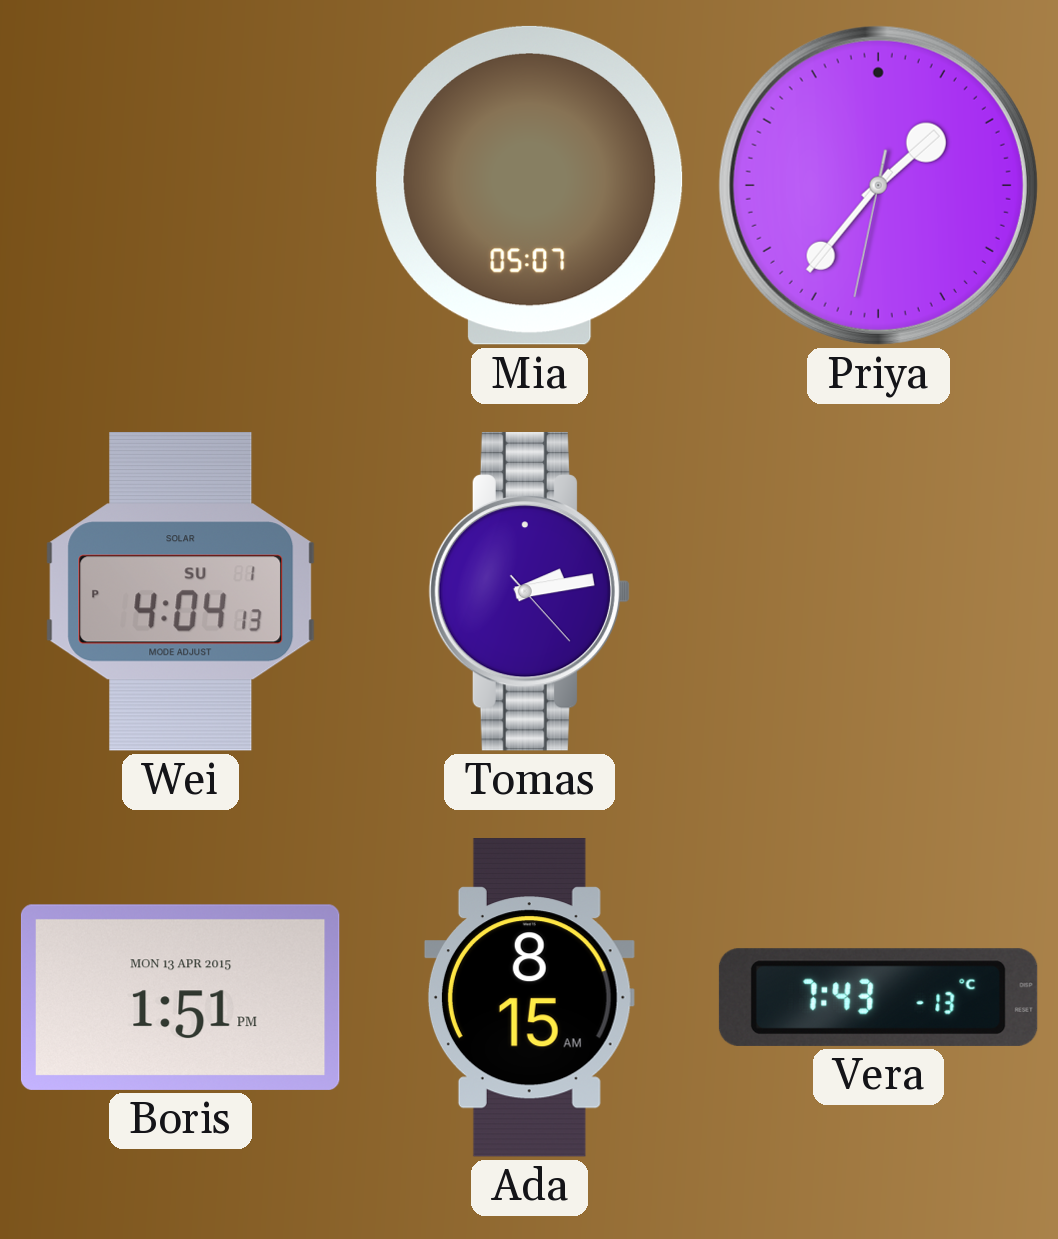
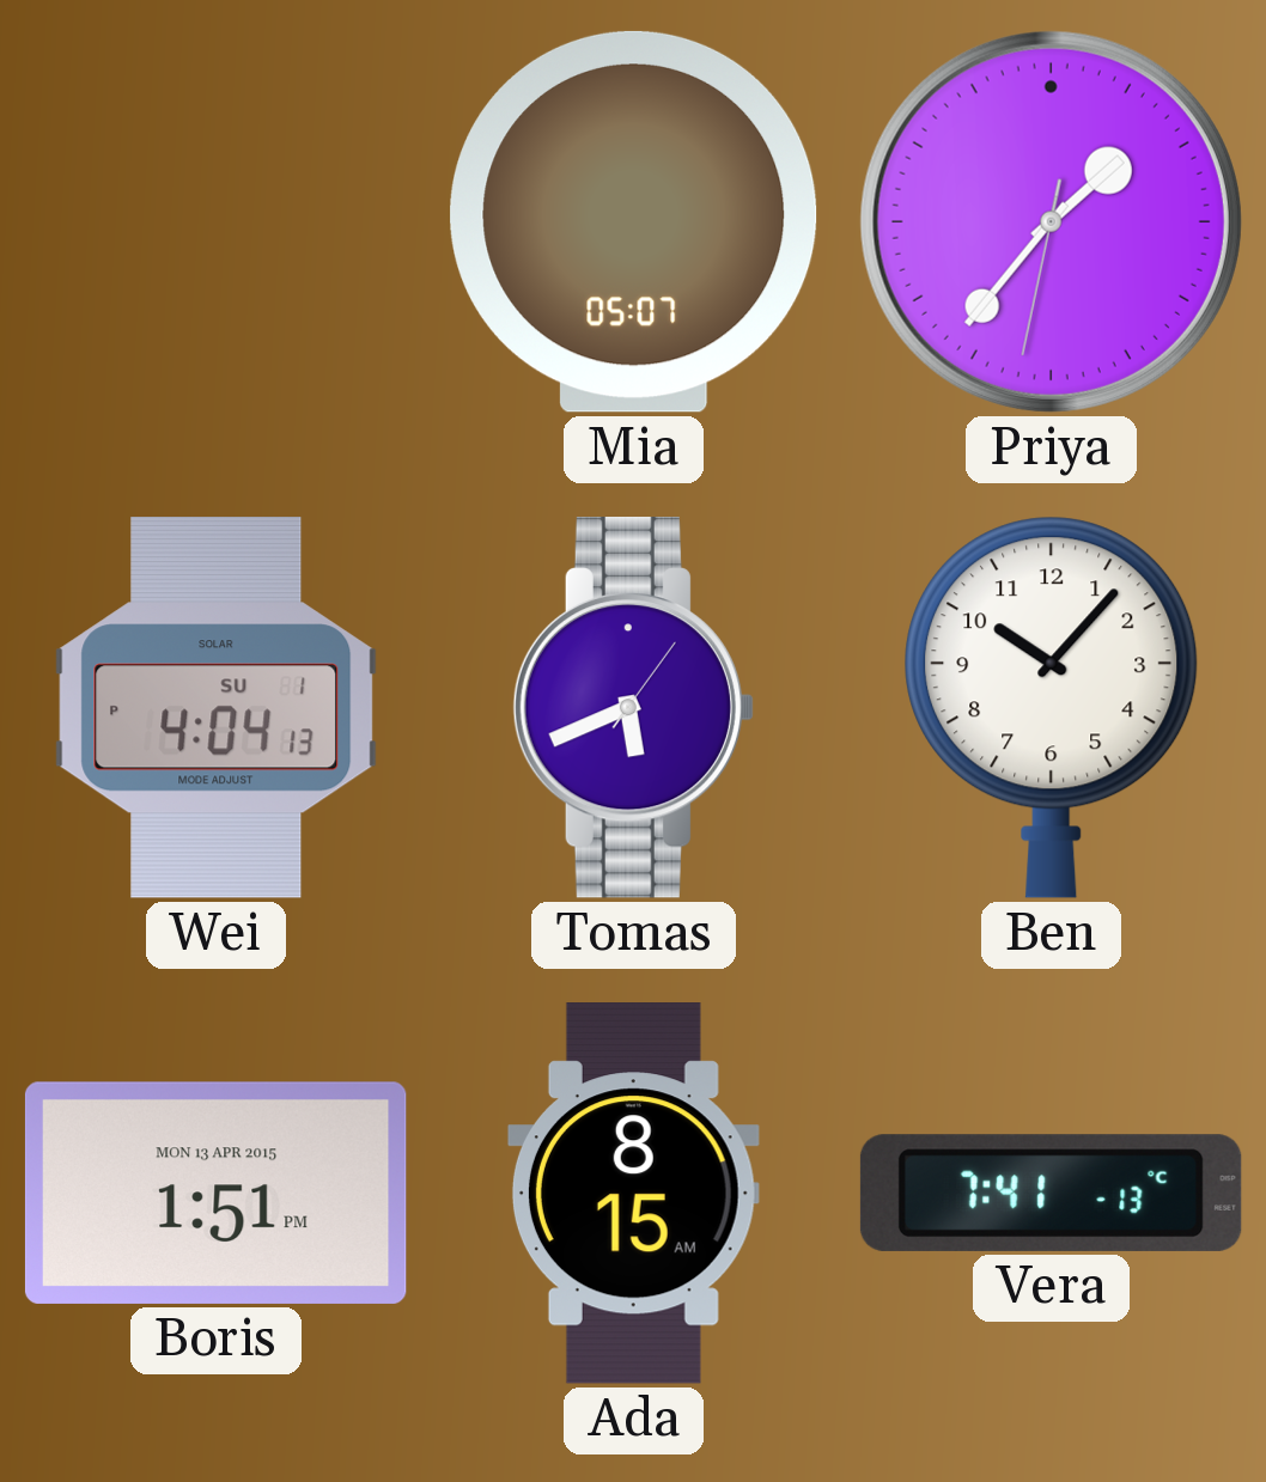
Tomas: 2:13 -> 5:41
Ben: none -> 10:07
Vera: 7:43 -> 7:41
